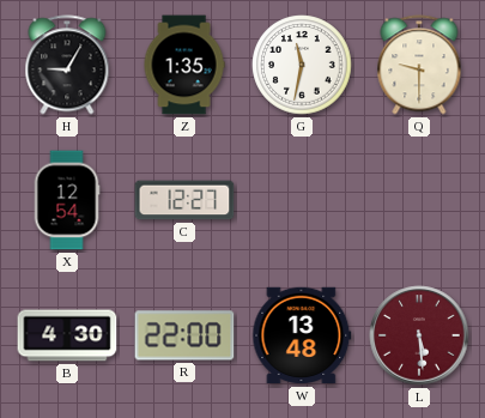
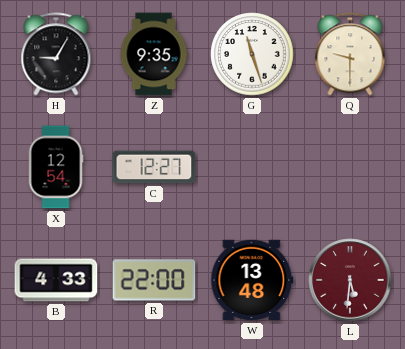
Z: 1:35 -> 9:35
G: 11:32 -> 11:27
B: 4:30 -> 4:33
L: 5:29 -> 5:31
